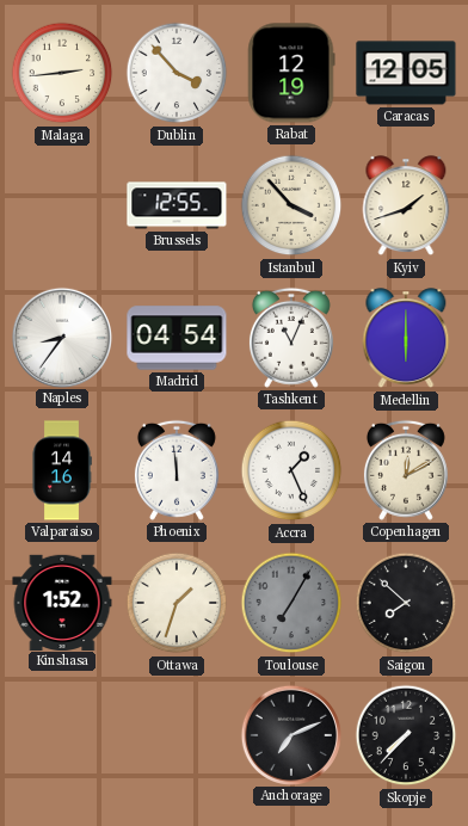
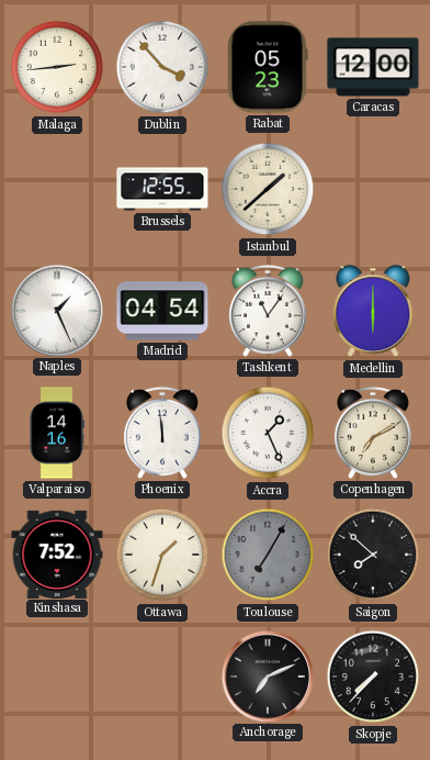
Rabat: 12:19 -> 05:23
Caracas: 12:05 -> 12:00
Istanbul: 3:53 -> 1:38
Kyiv: 1:42 -> none
Naples: 8:36 -> 1:26
Tashkent: 11:04 -> 11:06
Copenhagen: 12:10 -> 7:10
Kinshasa: 1:52 -> 7:52
